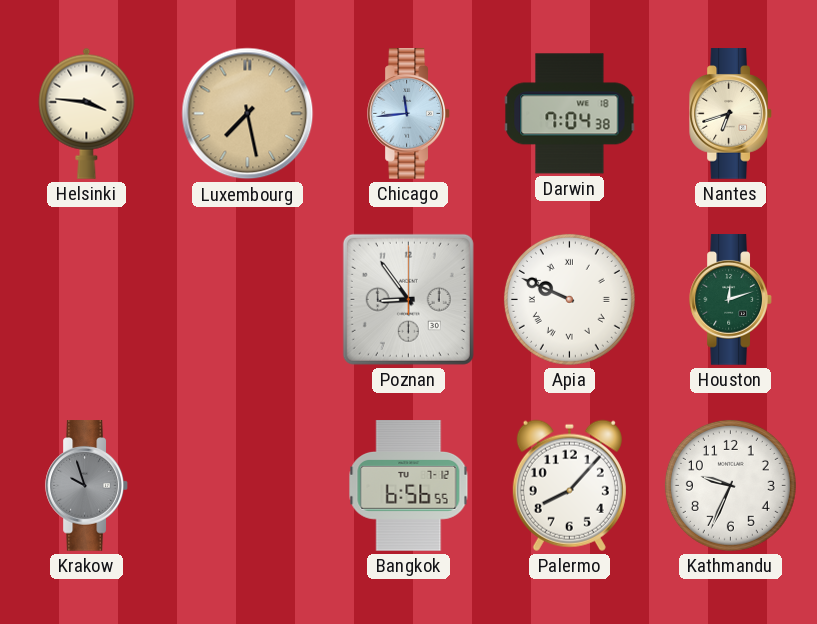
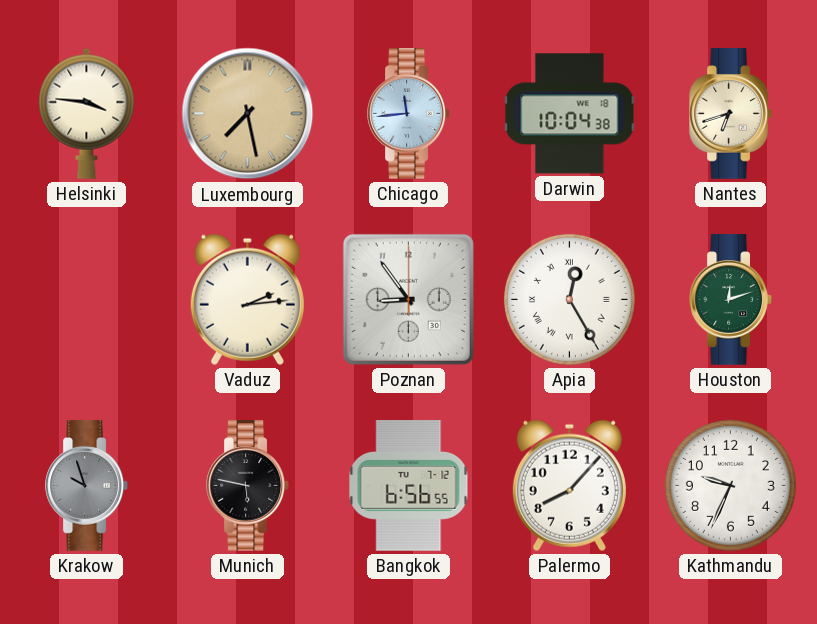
Darwin: 7:04 -> 10:04
Vaduz: none -> 2:14
Apia: 9:49 -> 12:25
Munich: none -> 5:47
